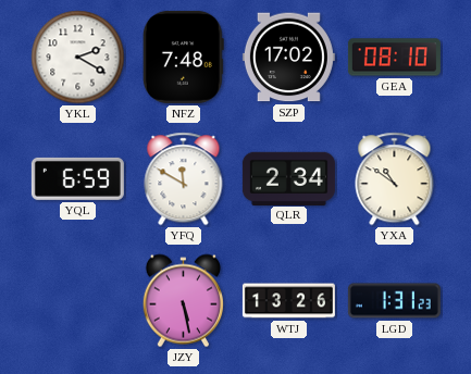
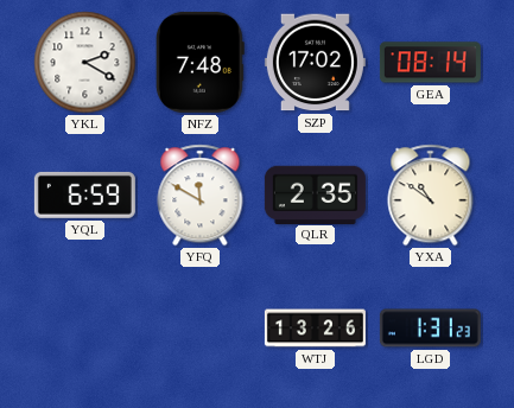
GEA: 08:10 -> 08:14
QLR: 2:34 -> 2:35
JZY: 5:28 -> none
